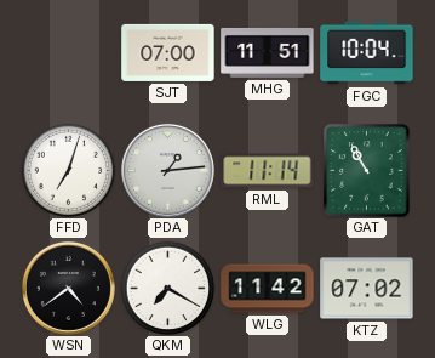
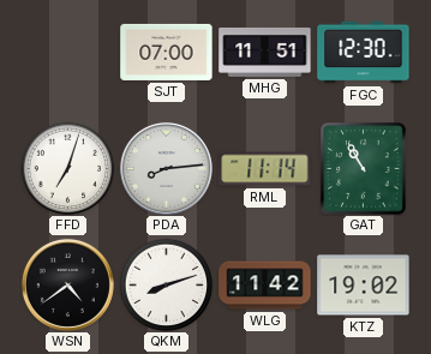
FGC: 10:04 -> 12:30
PDA: 1:14 -> 8:14
QKM: 7:20 -> 8:12
KTZ: 07:02 -> 19:02
